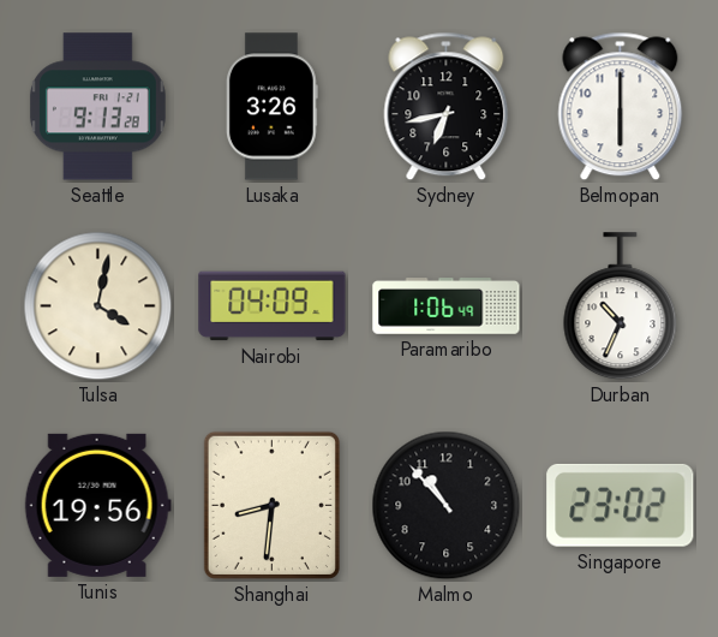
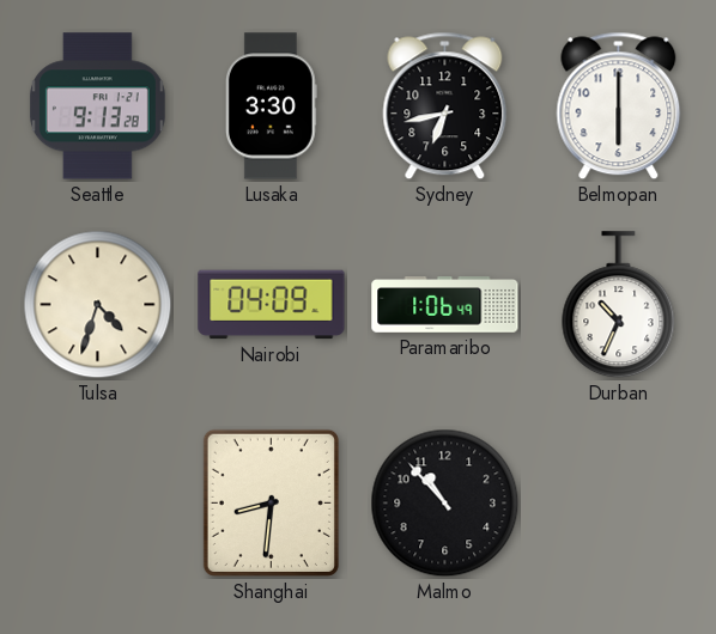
Lusaka: 3:26 -> 3:30
Tulsa: 4:02 -> 4:33
Tunis: 19:56 -> none
Singapore: 23:02 -> none
